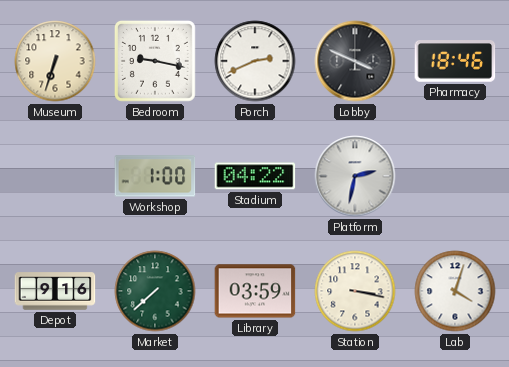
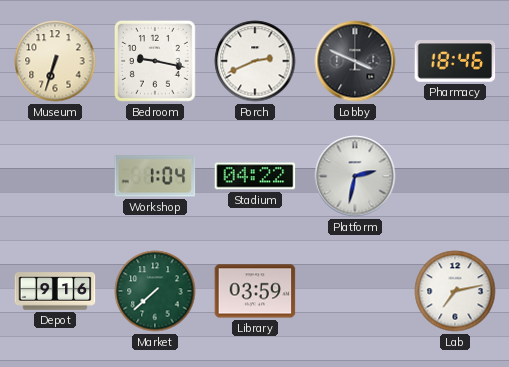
Workshop: 1:00 -> 1:04
Station: 3:17 -> none
Lab: 4:03 -> 7:13
